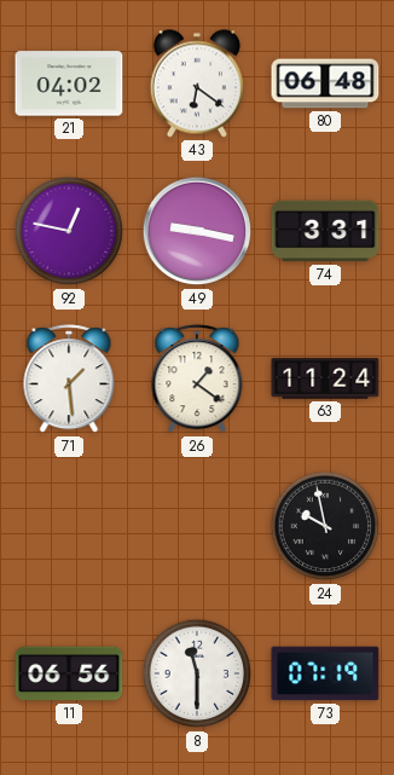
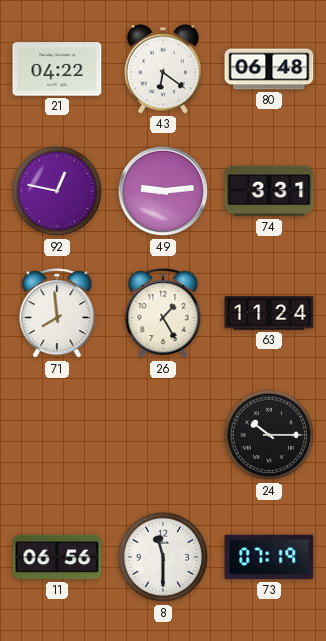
21: 04:02 -> 04:22
49: 9:17 -> 9:14
71: 1:29 -> 7:59
26: 1:21 -> 1:25
24: 9:58 -> 10:15
